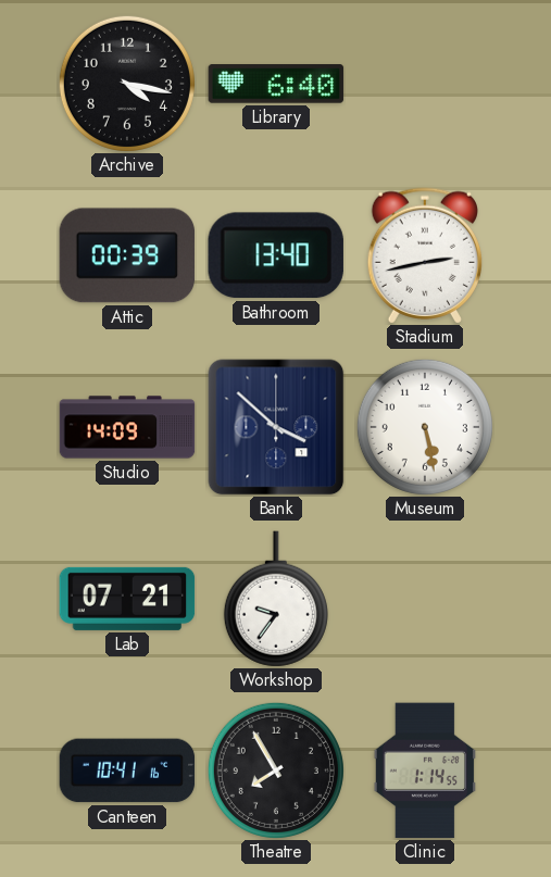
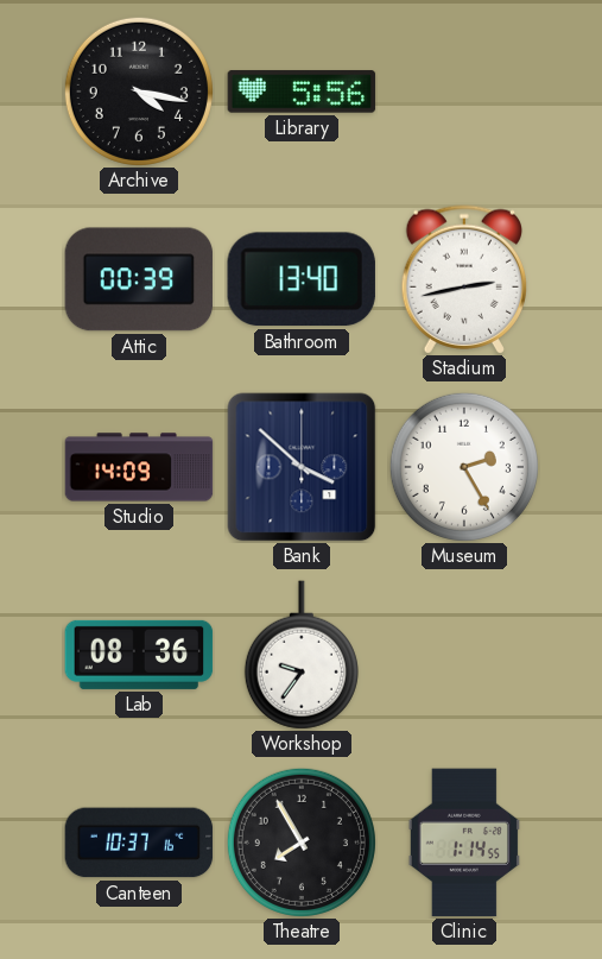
Library: 6:40 -> 5:56
Museum: 5:28 -> 2:25
Lab: 07:21 -> 08:36
Canteen: 10:41 -> 10:37
